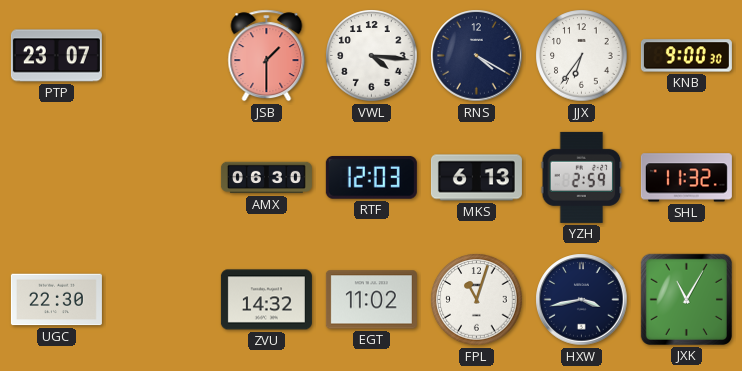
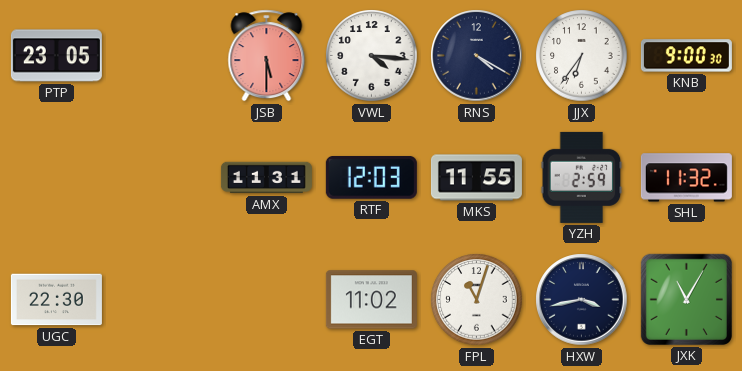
PTP: 23:07 -> 23:05
JSB: 1:30 -> 5:30
AMX: 06:30 -> 11:31
MKS: 6:13 -> 11:55
ZVU: 14:32 -> none
